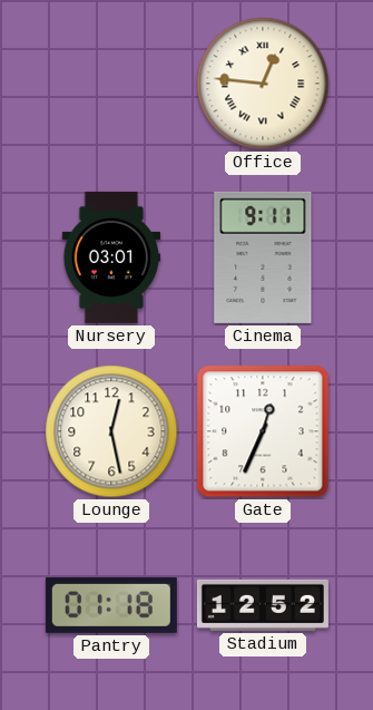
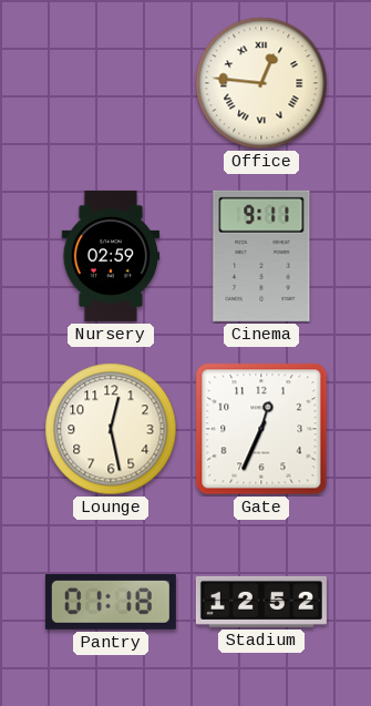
Nursery: 03:01 -> 02:59
